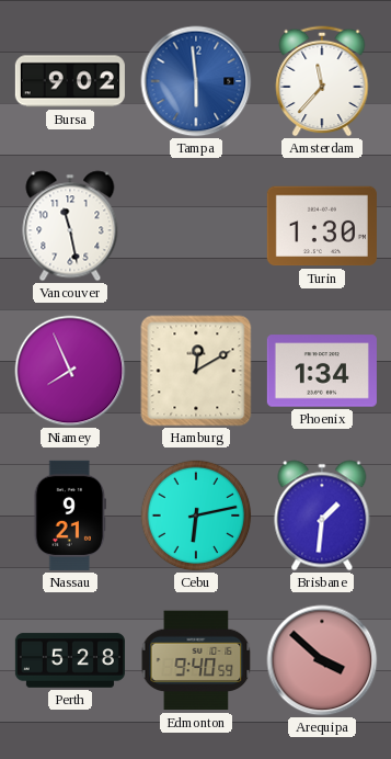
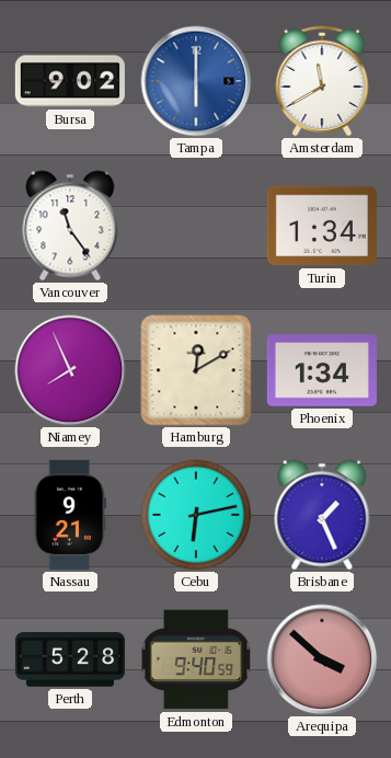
Tampa: 5:59 -> 6:00
Amsterdam: 11:37 -> 11:40
Vancouver: 11:28 -> 11:24
Turin: 1:30 -> 1:34
Brisbane: 1:31 -> 1:26
